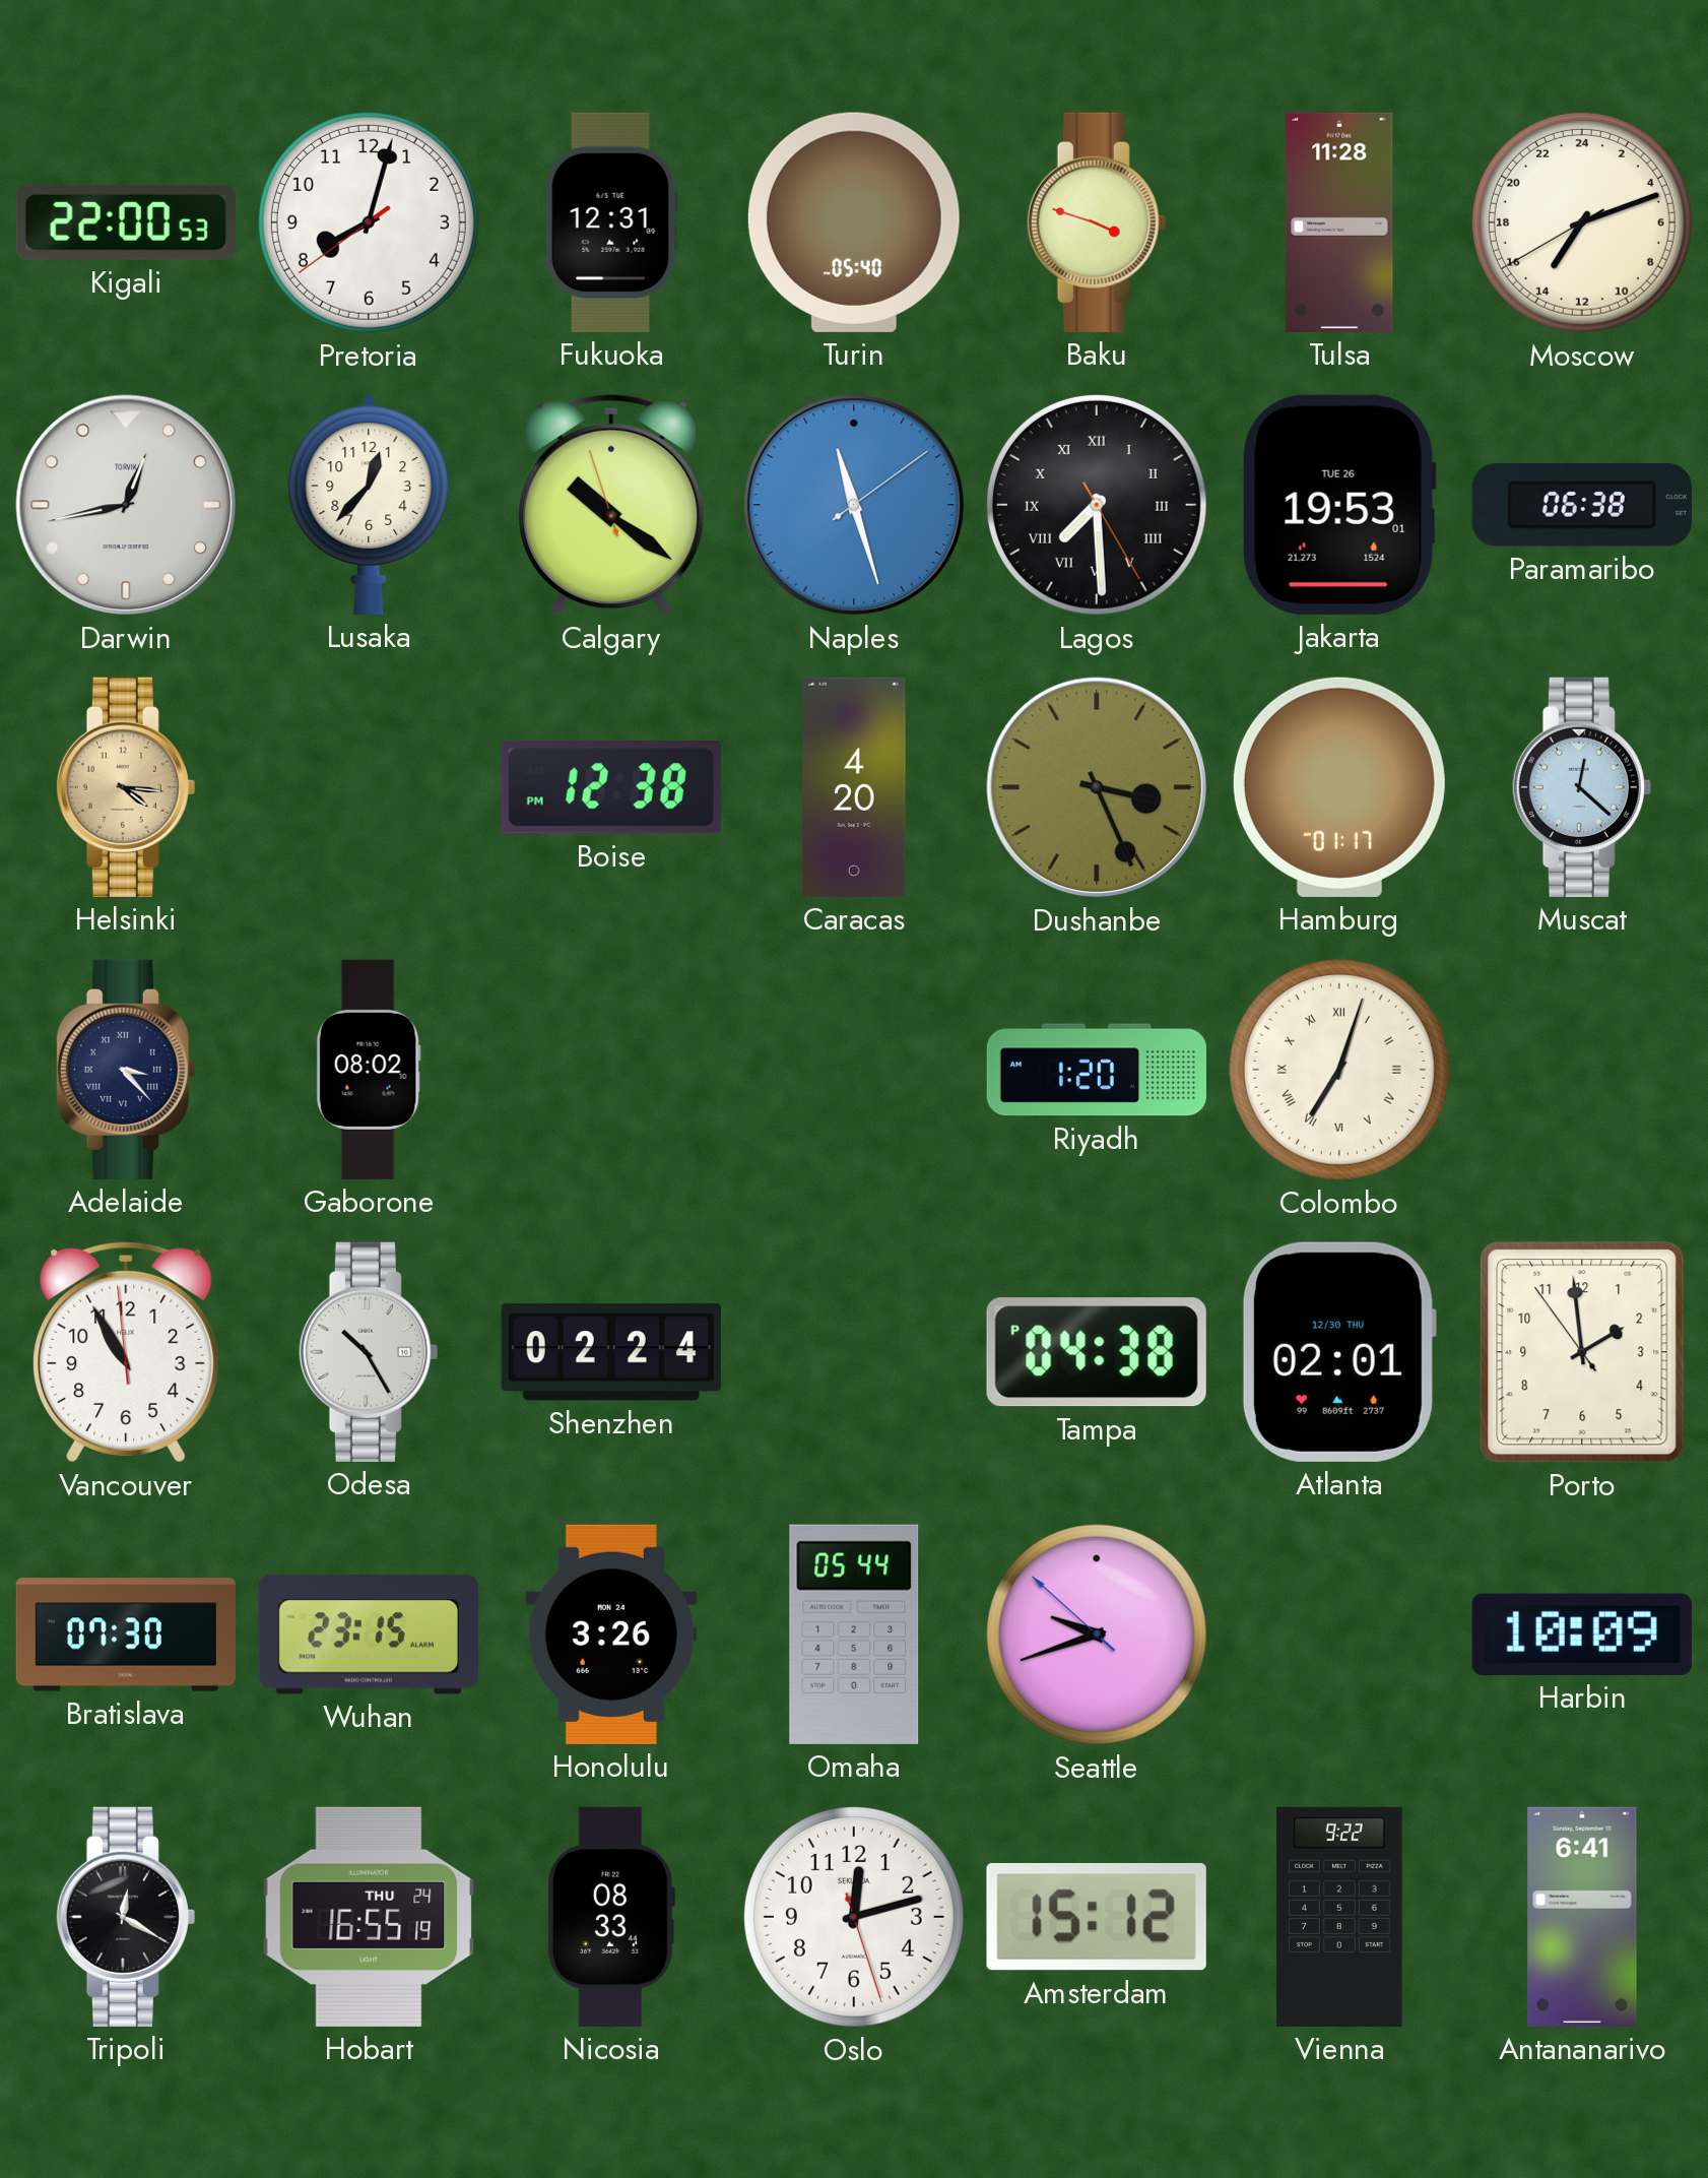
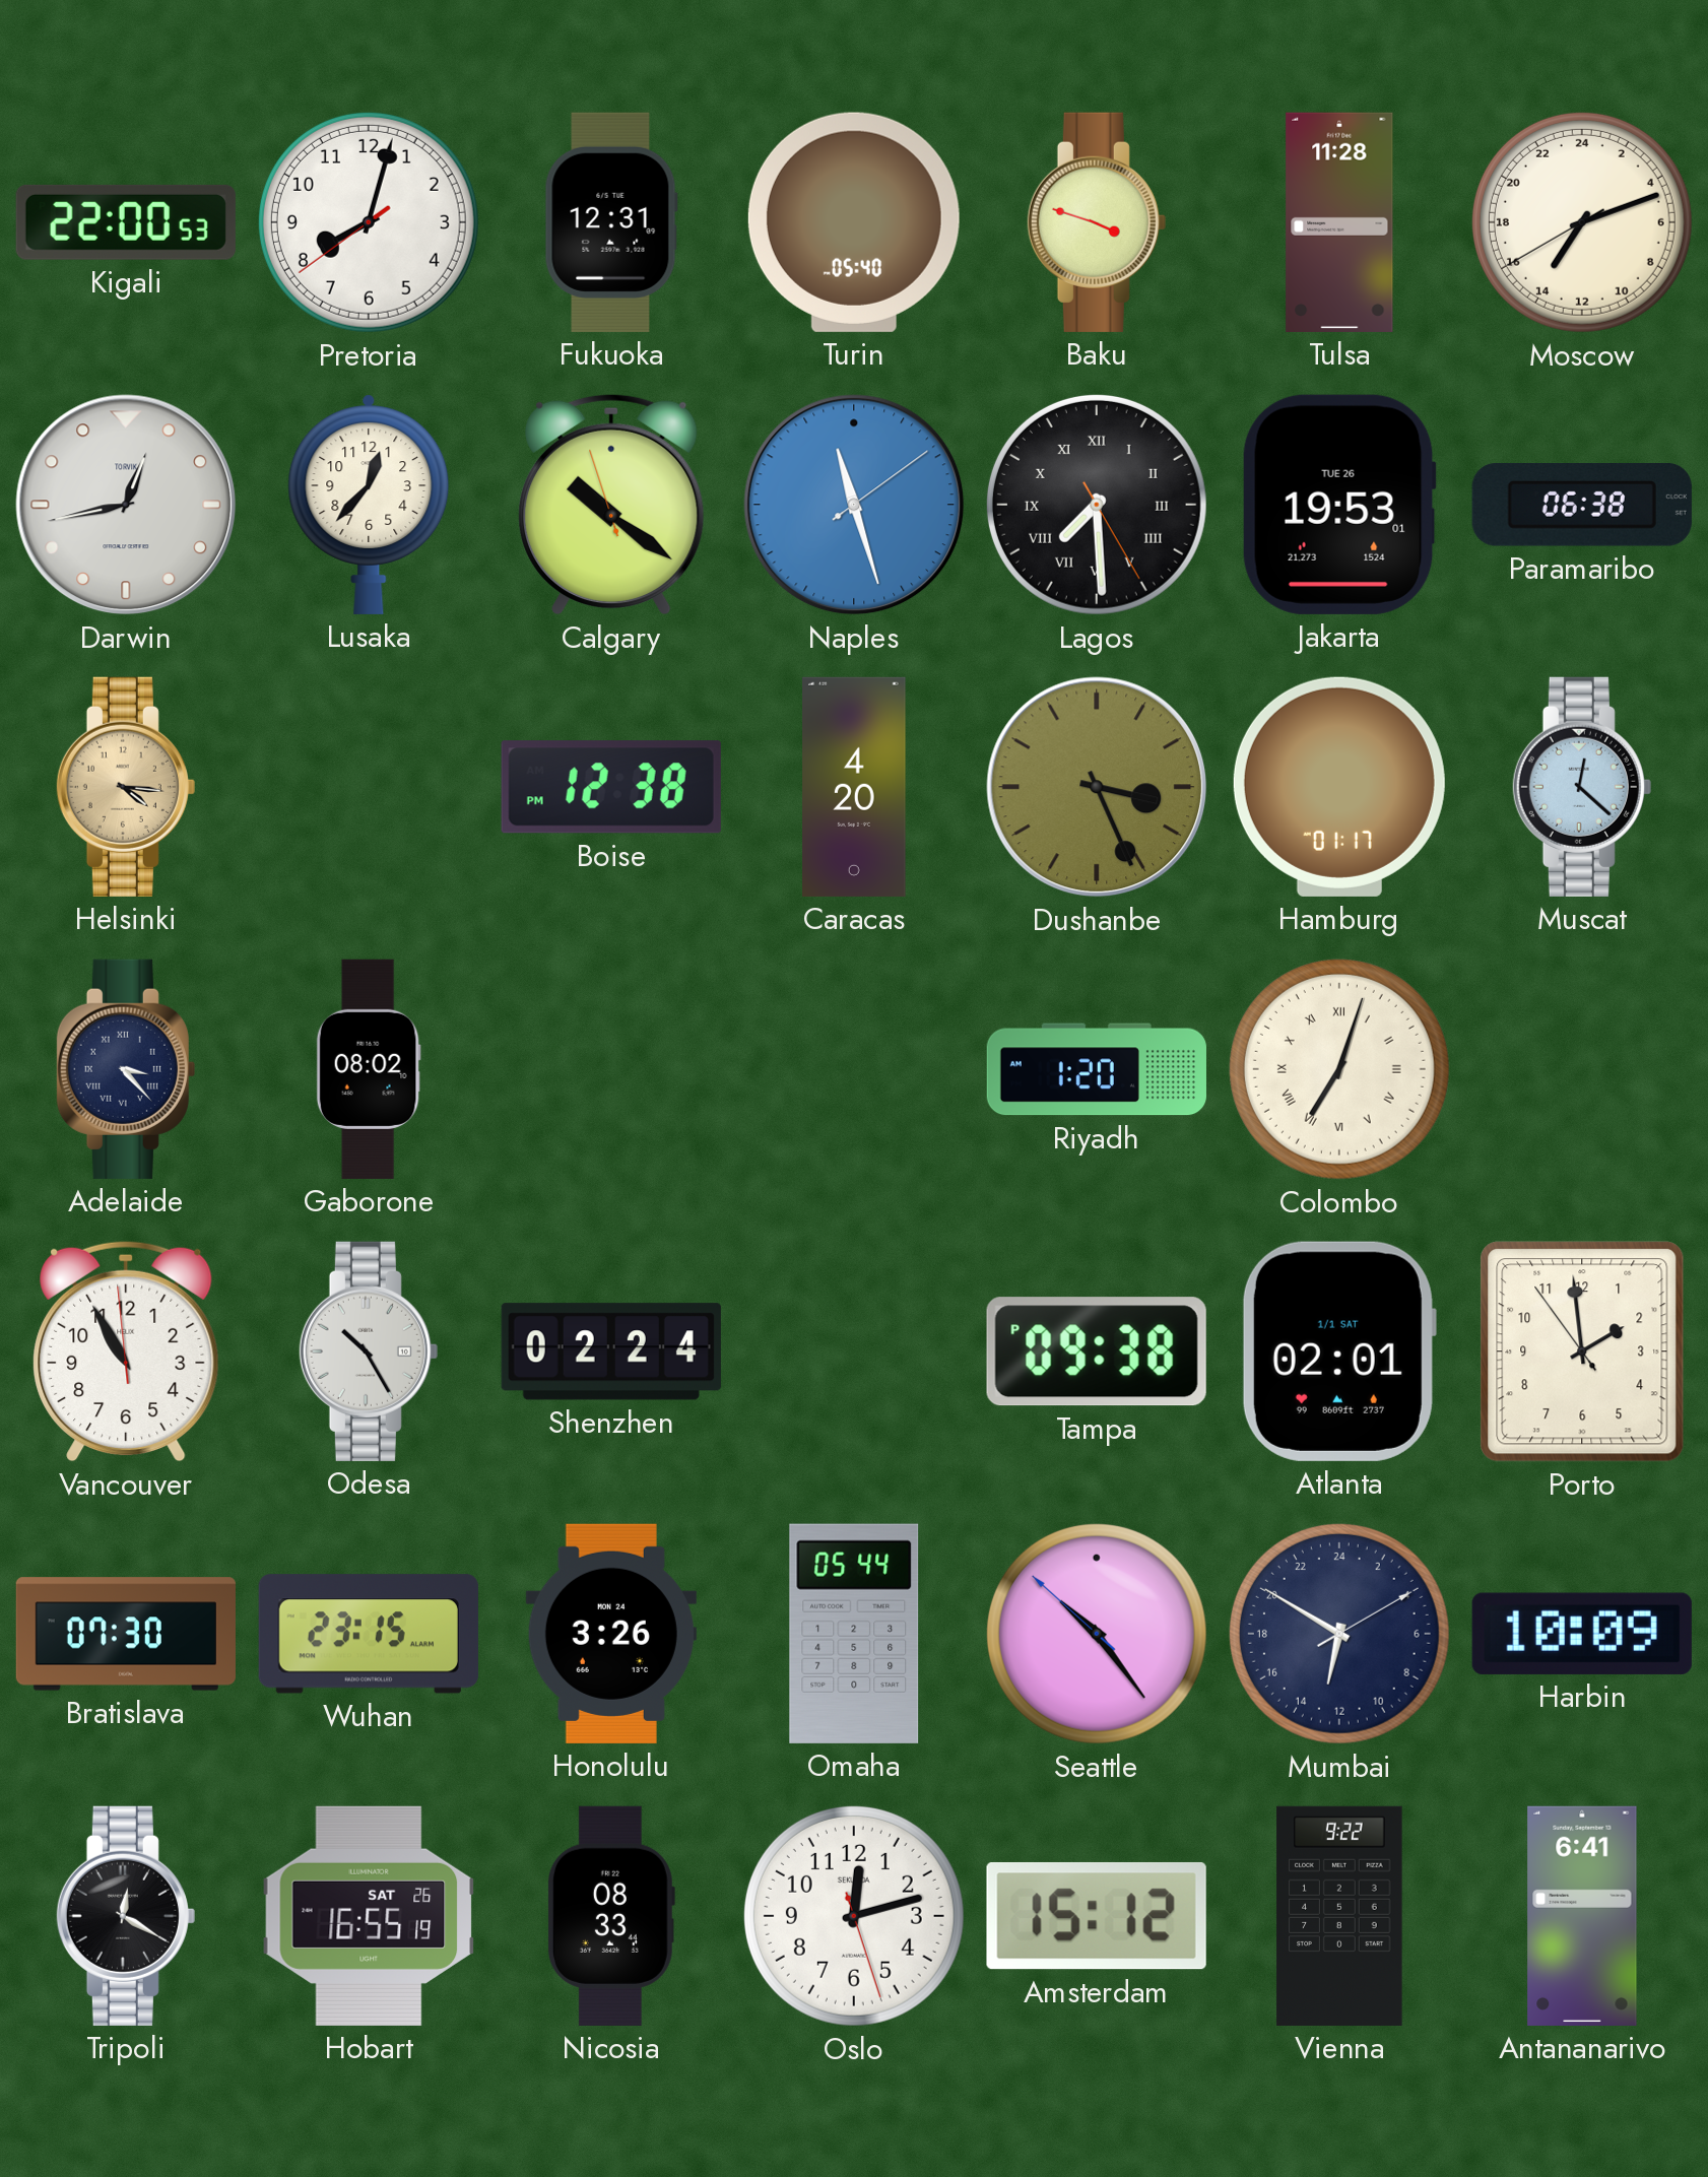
Tampa: 04:38 -> 09:38
Atlanta date: 12/30 THU -> 1/1 SAT
Seattle: 9:41 -> 10:23
Mumbai: none -> 12:50
Hobart date: THU 24 -> SAT 26
